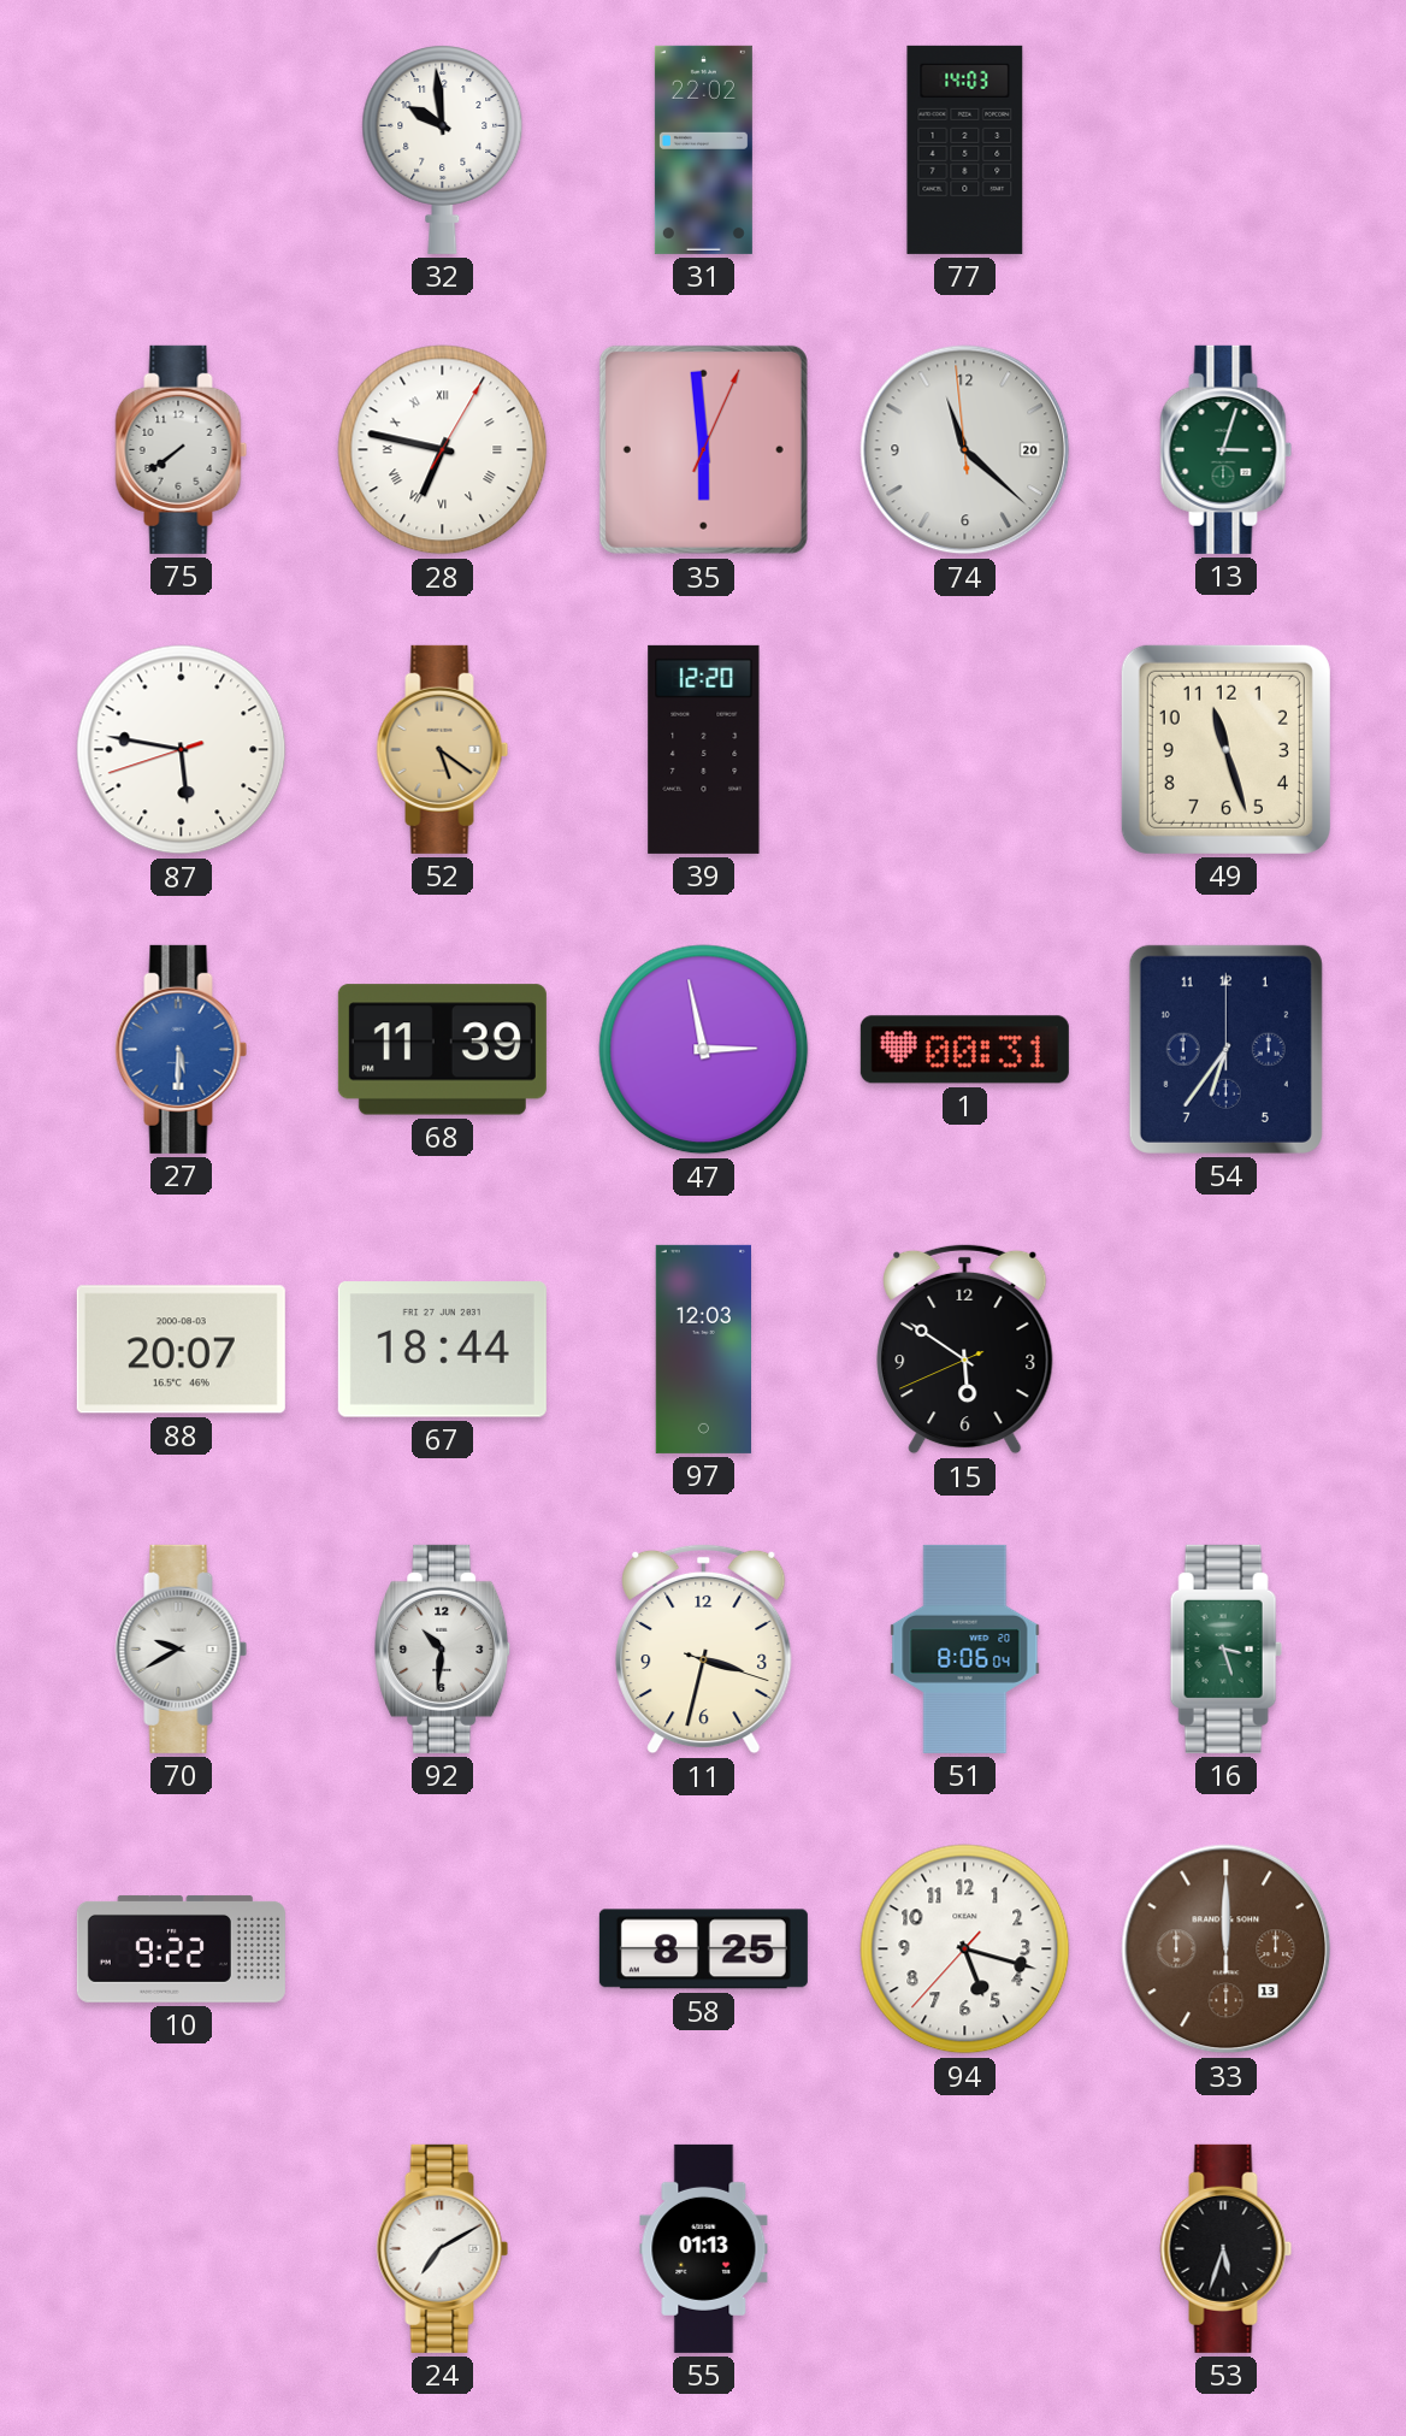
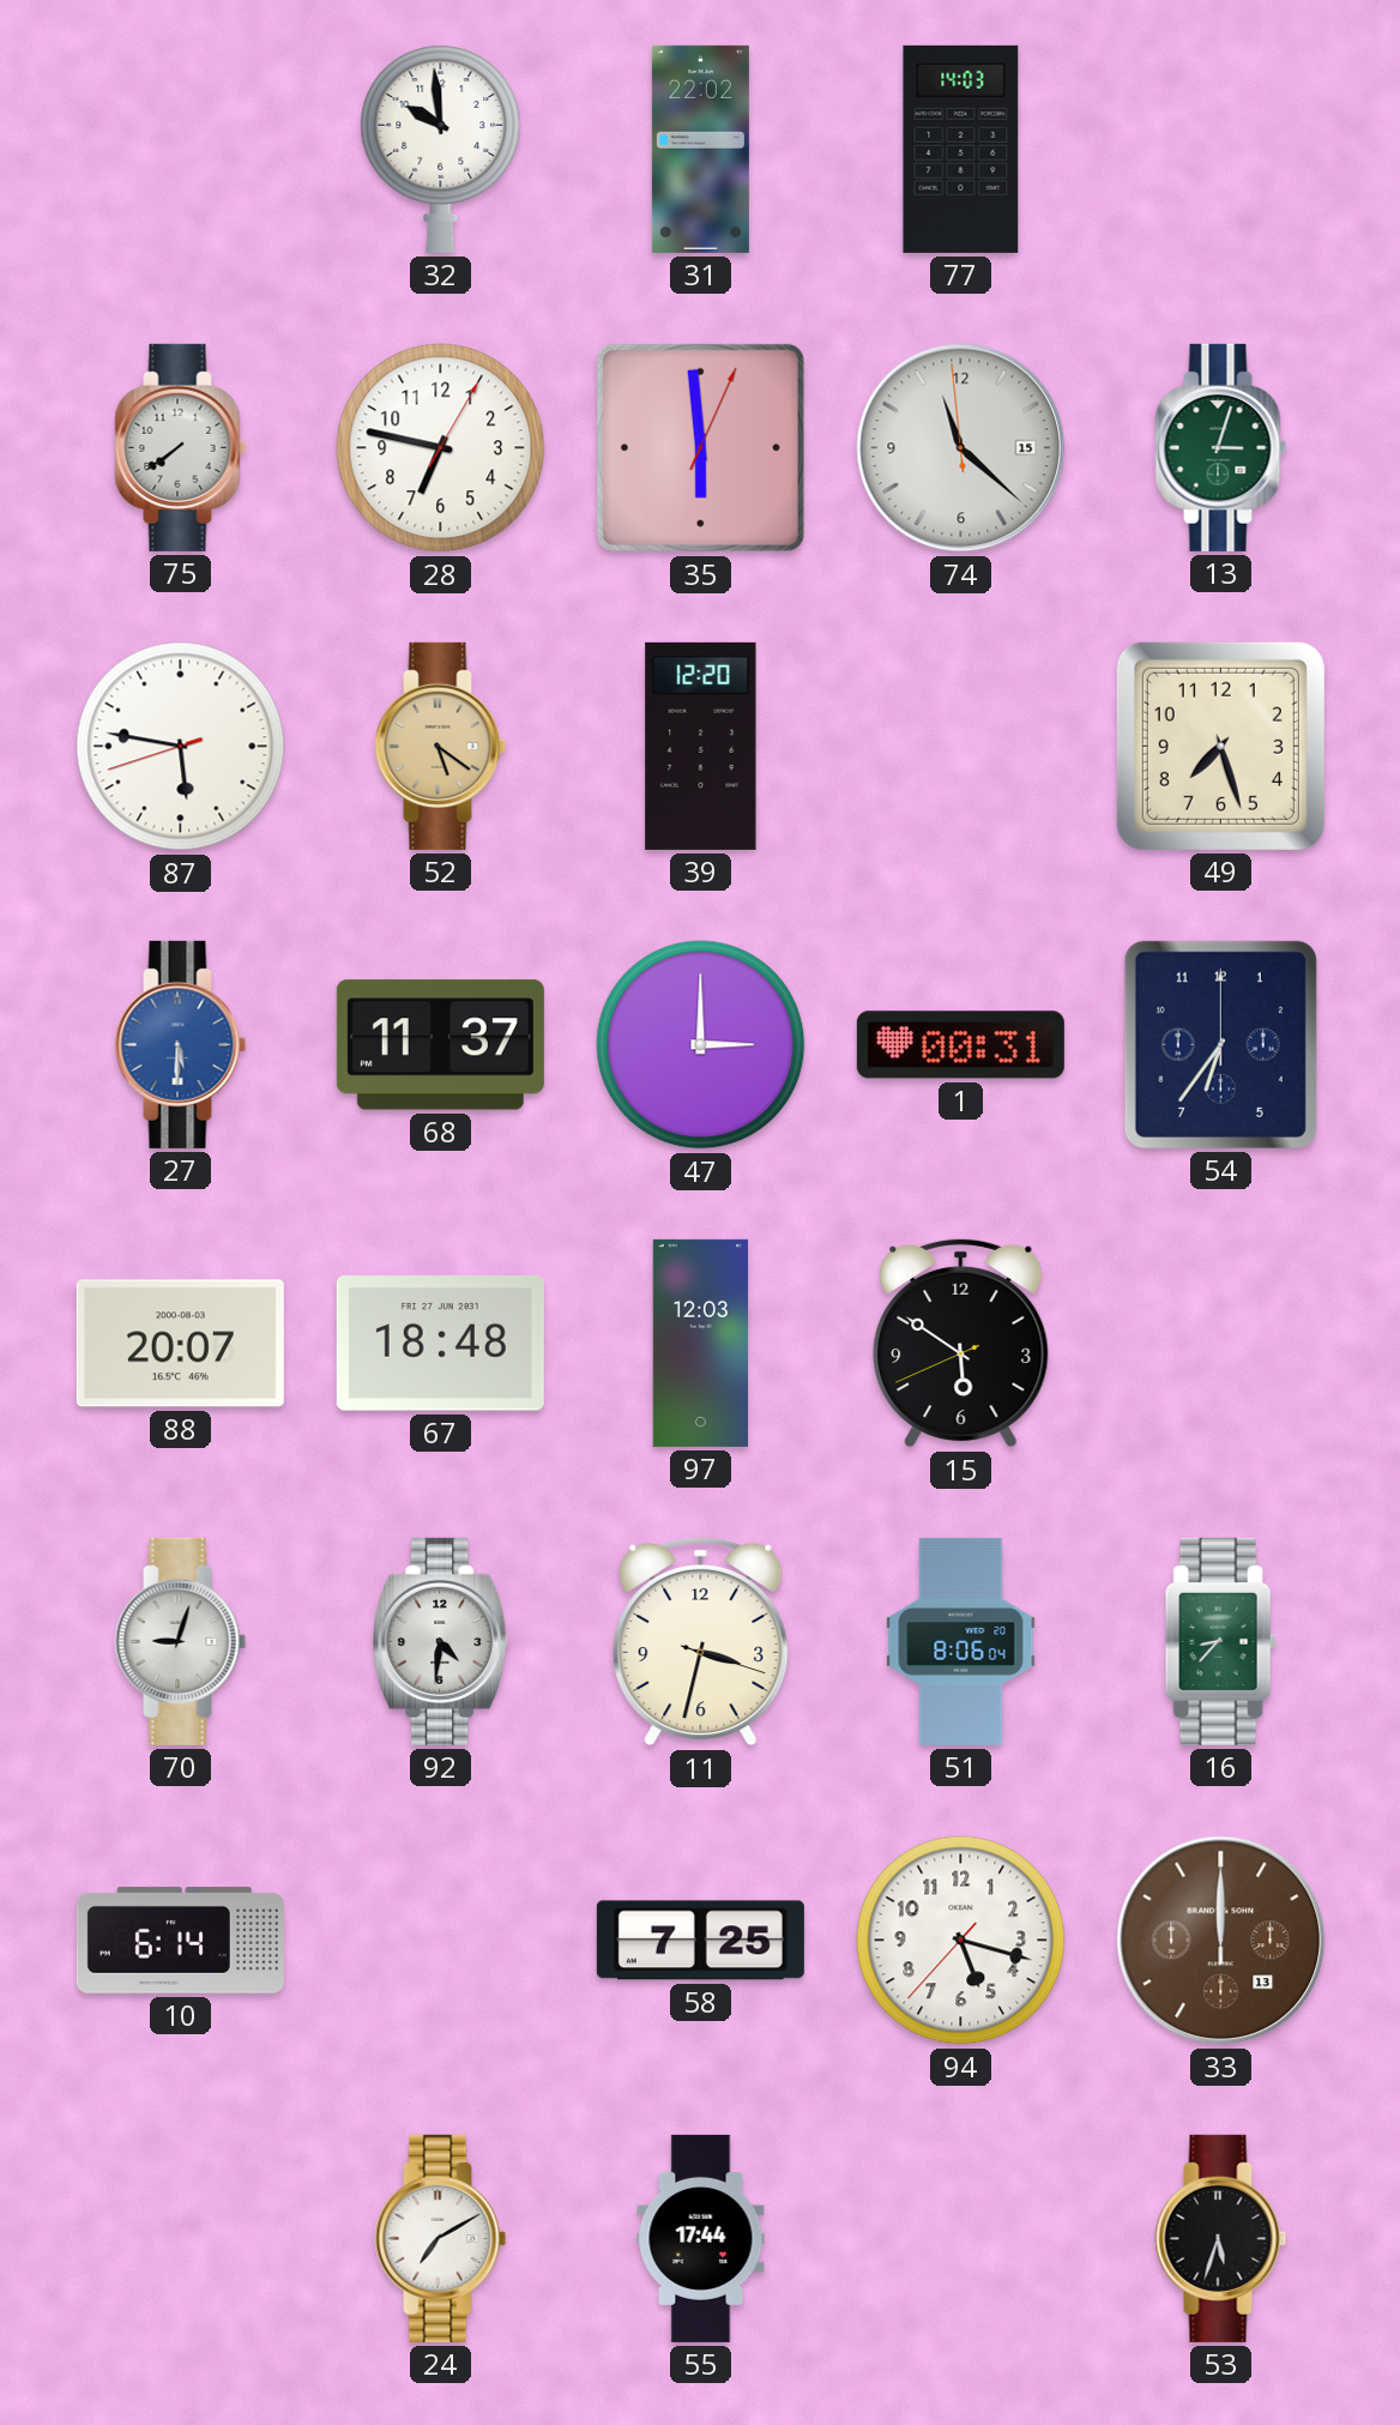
28 numerals: Roman -> Arabic
74 date: 20 -> 15
49: 11:27 -> 7:27
68: 11:39 -> 11:37
47: 2:58 -> 3:00
67: 18:44 -> 18:48
70: 9:40 -> 9:03
92: 10:31 -> 4:31
16: 3:27 -> 8:37
10: 9:22 -> 6:14
58: 8:25 -> 7:25
55: 01:13 -> 17:44
